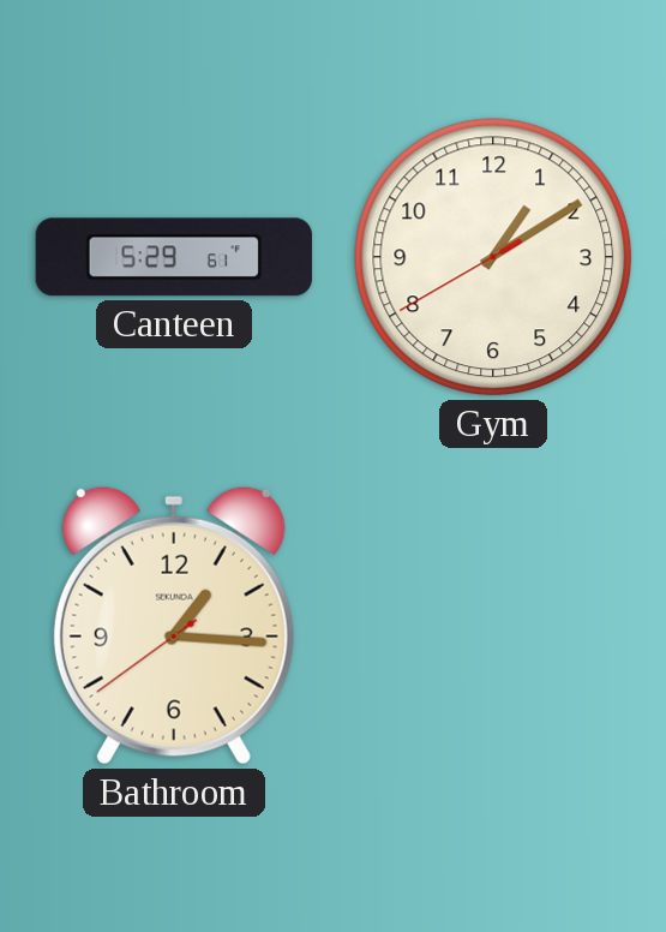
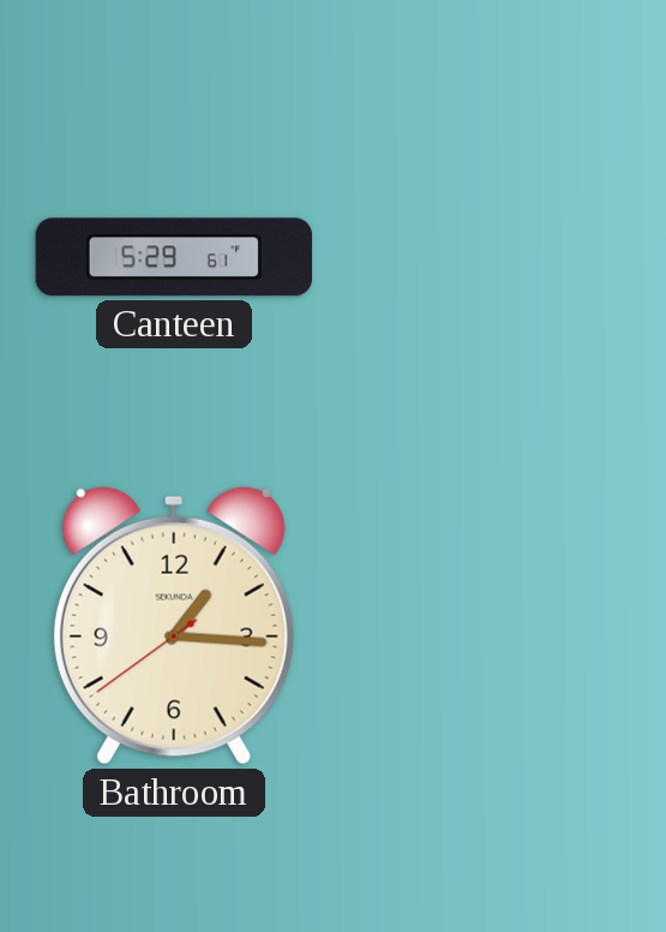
Gym: 1:09 -> none
